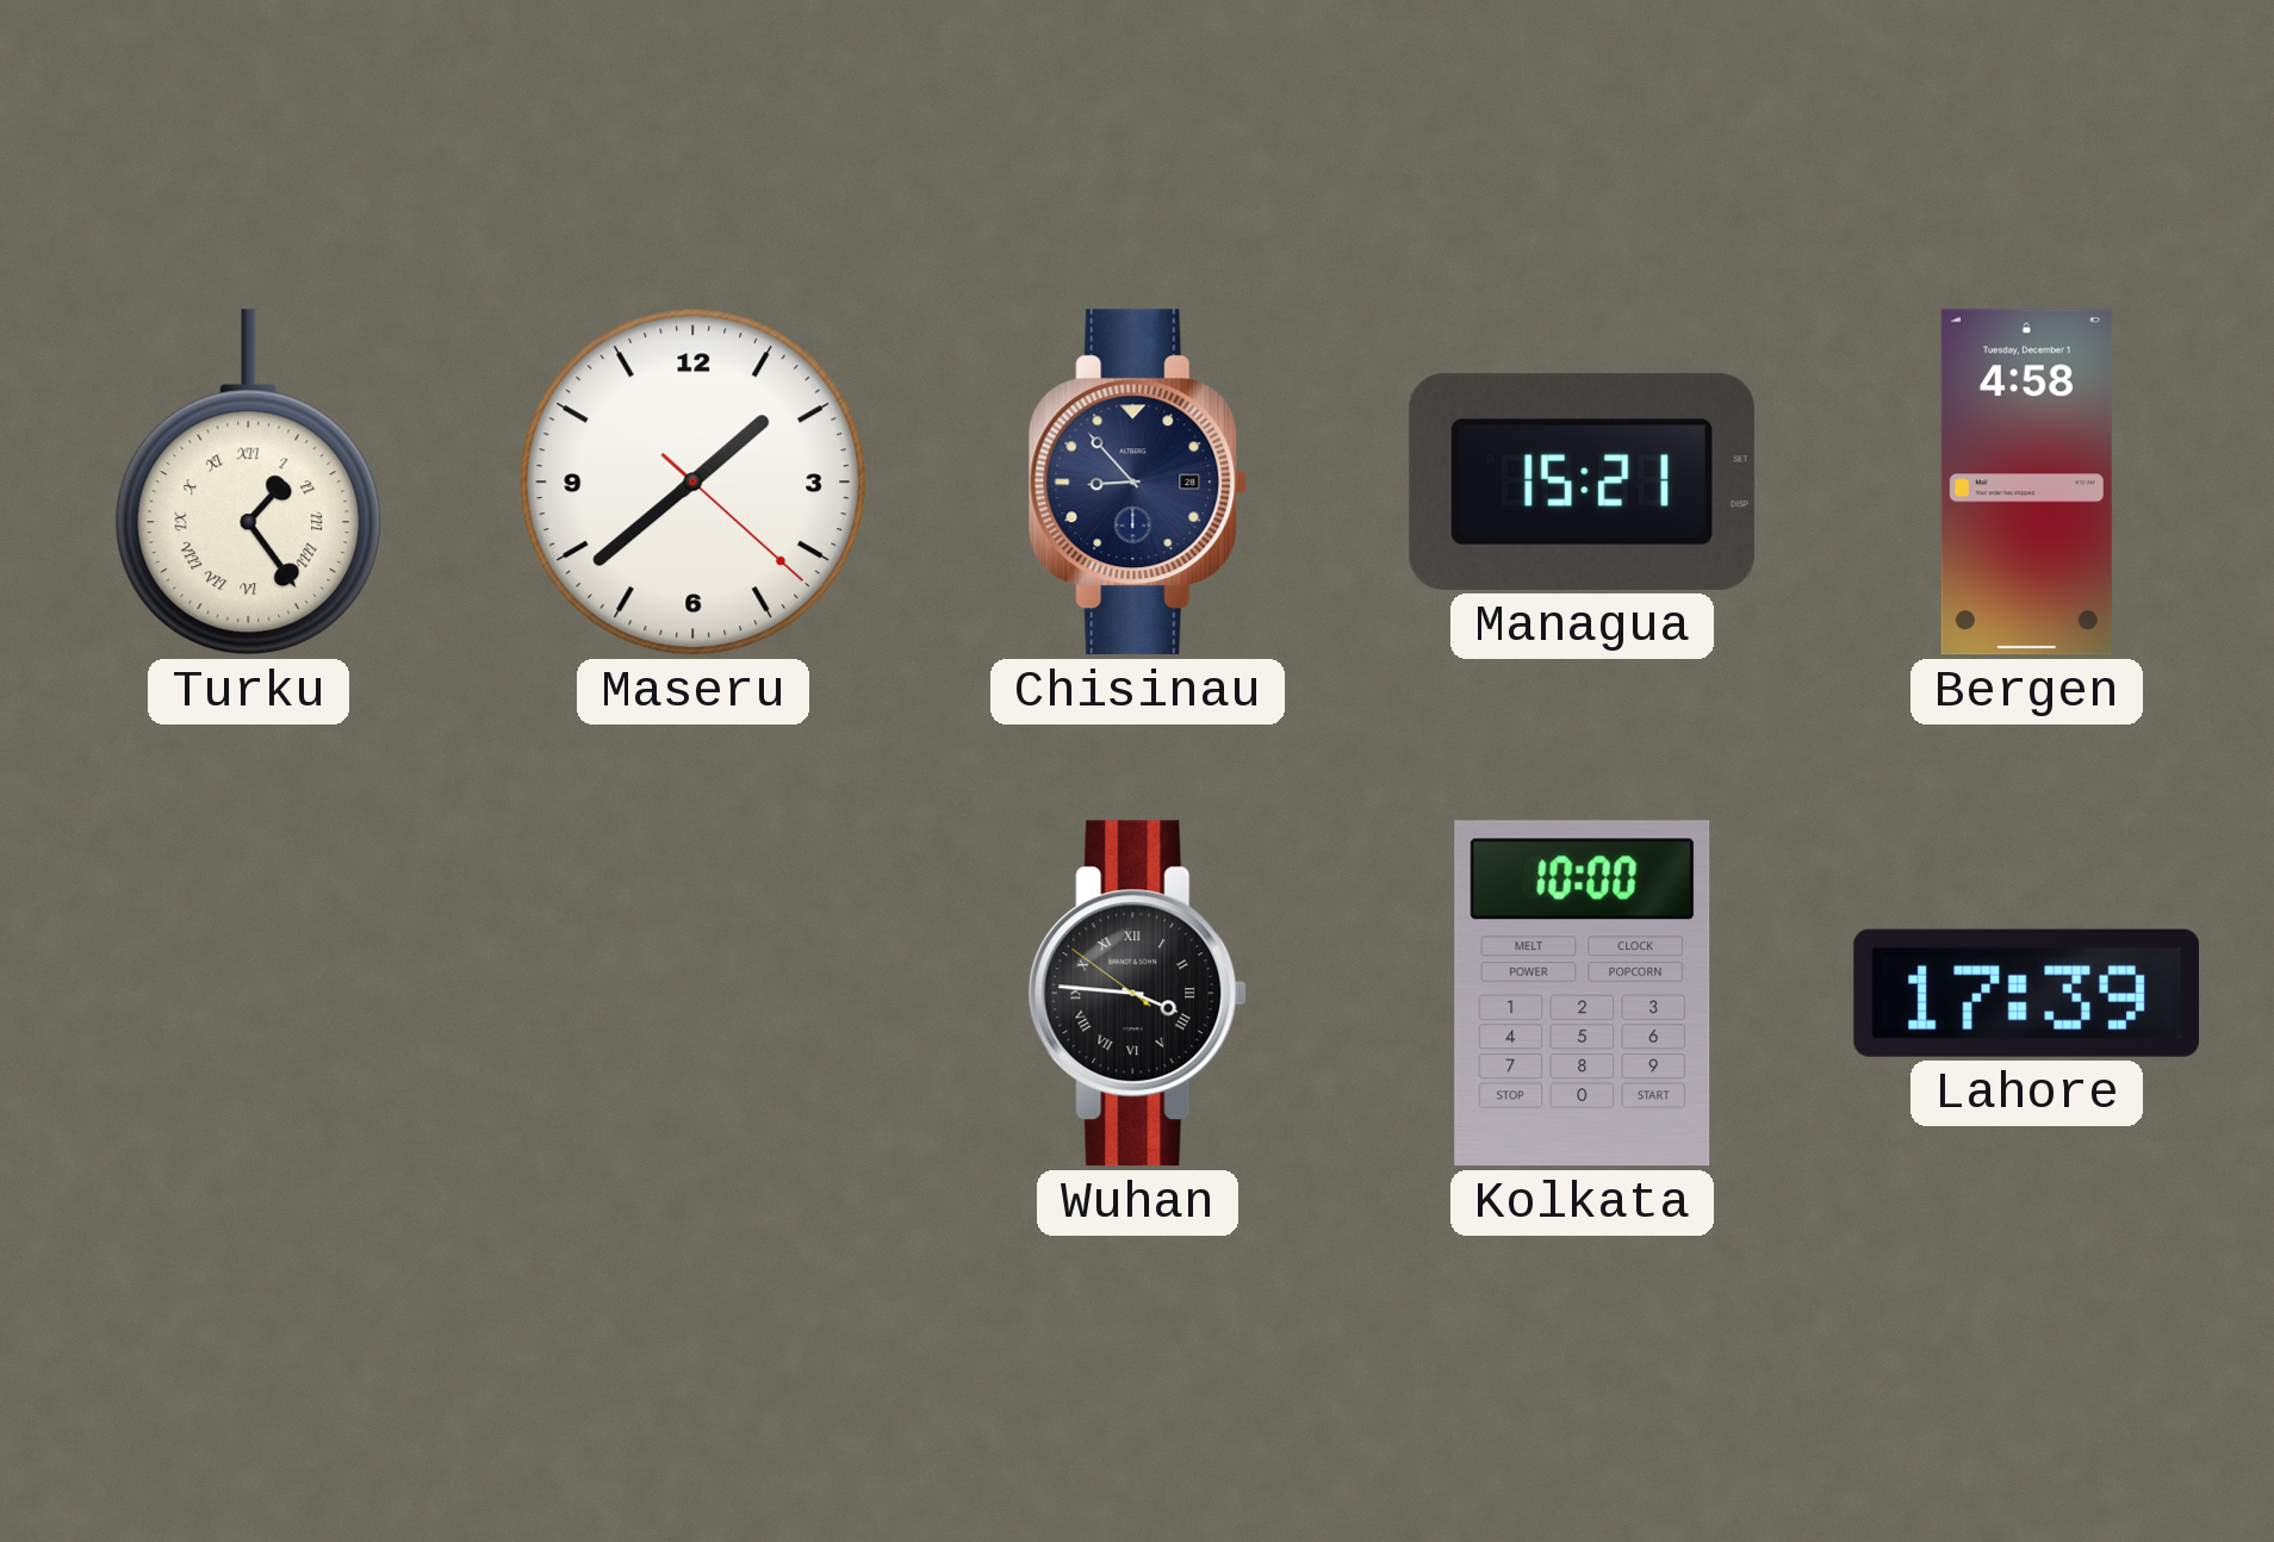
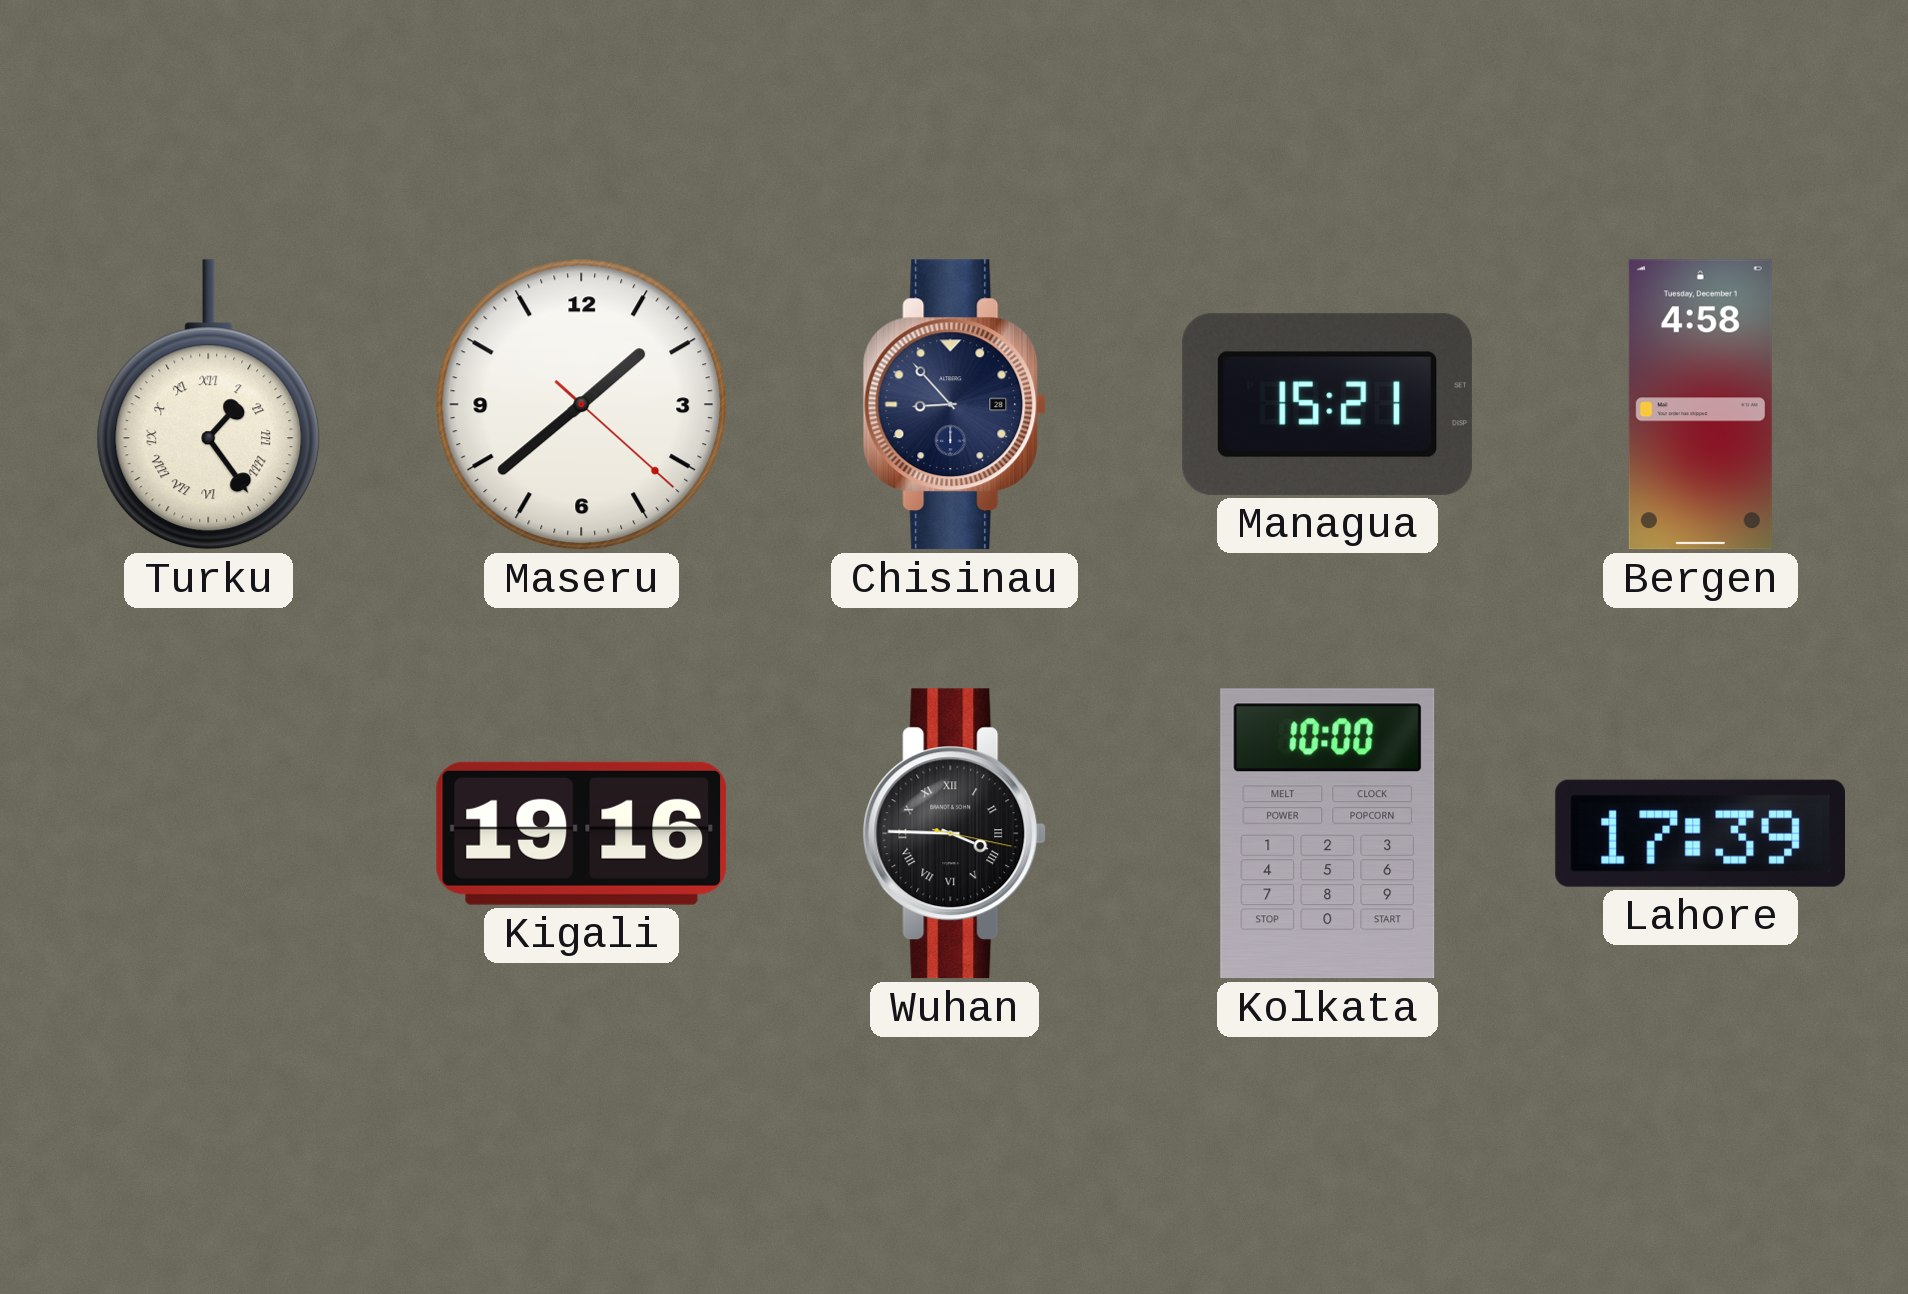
Kigali: none -> 19:16
Wuhan: 3:45:51 -> 3:45:17
